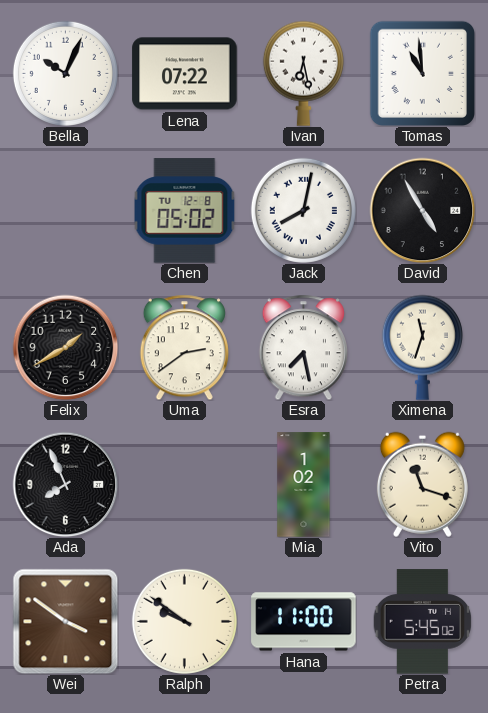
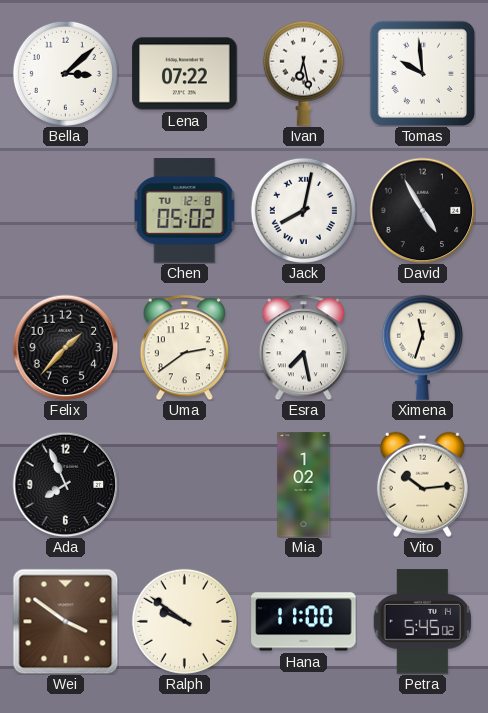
Bella: 10:04 -> 3:08
Tomas: 10:59 -> 9:59
Felix: 1:40 -> 1:37
Vito: 11:18 -> 10:14
